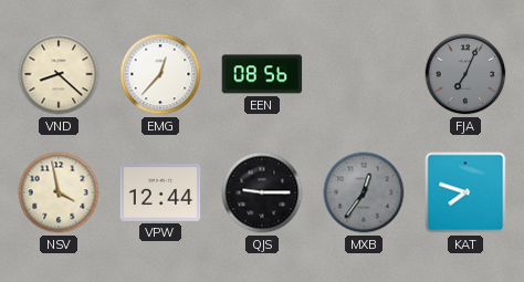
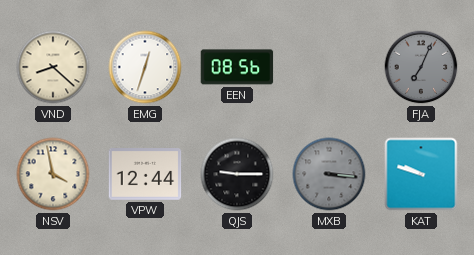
EMG: 12:37 -> 12:33
MXB: 12:36 -> 3:16
KAT: 7:48 -> 9:48
